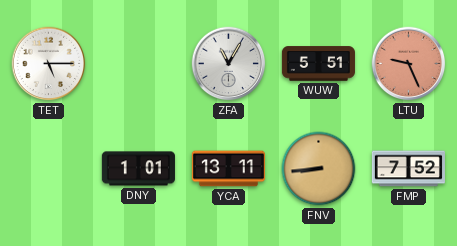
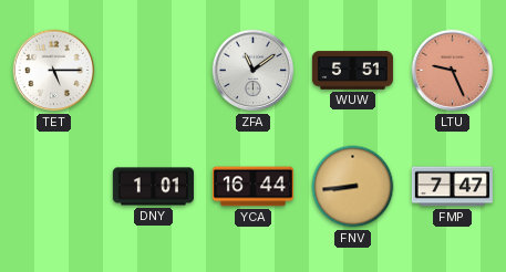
ZFA: 11:05 -> 11:09
YCA: 13:11 -> 16:44
FMP: 7:52 -> 7:47
